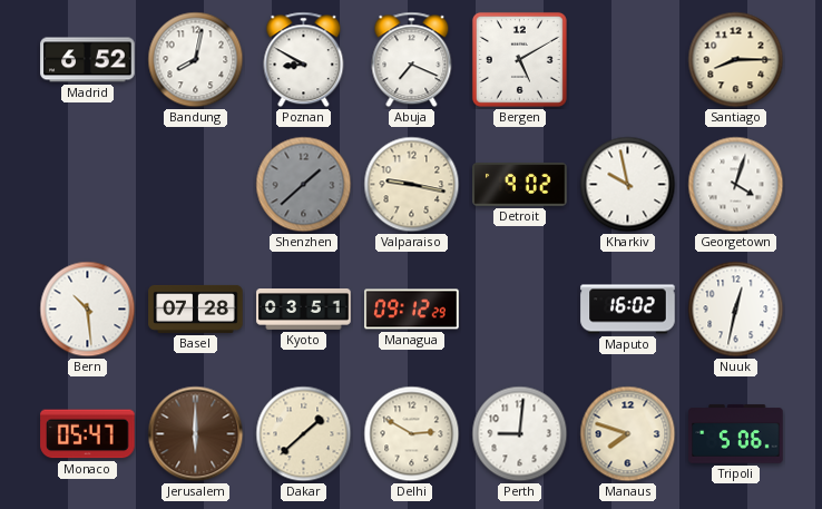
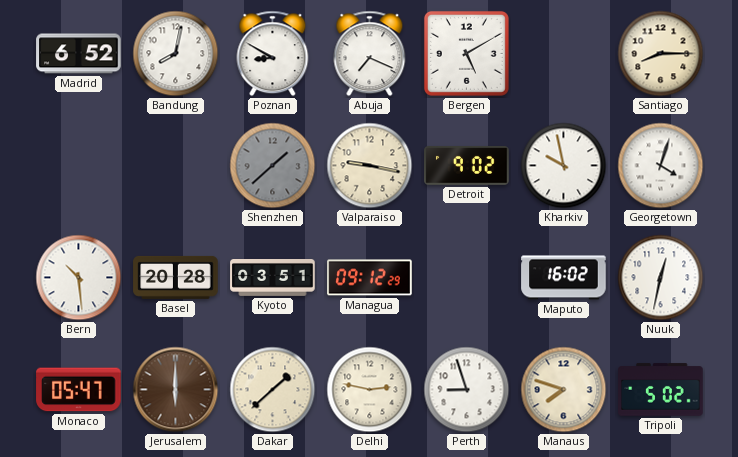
Basel: 07:28 -> 20:28
Delhi: 2:50 -> 2:47
Perth: 9:01 -> 8:57
Tripoli: 5:06 -> 5:02
